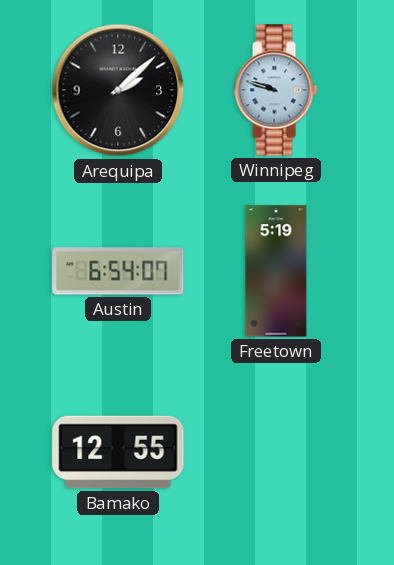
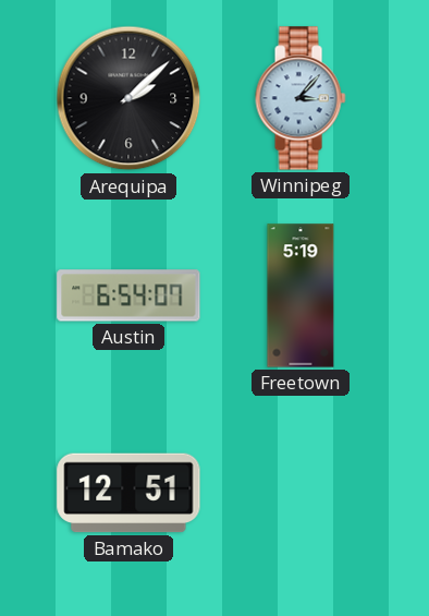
Winnipeg: 9:48 -> 3:07
Bamako: 12:55 -> 12:51
